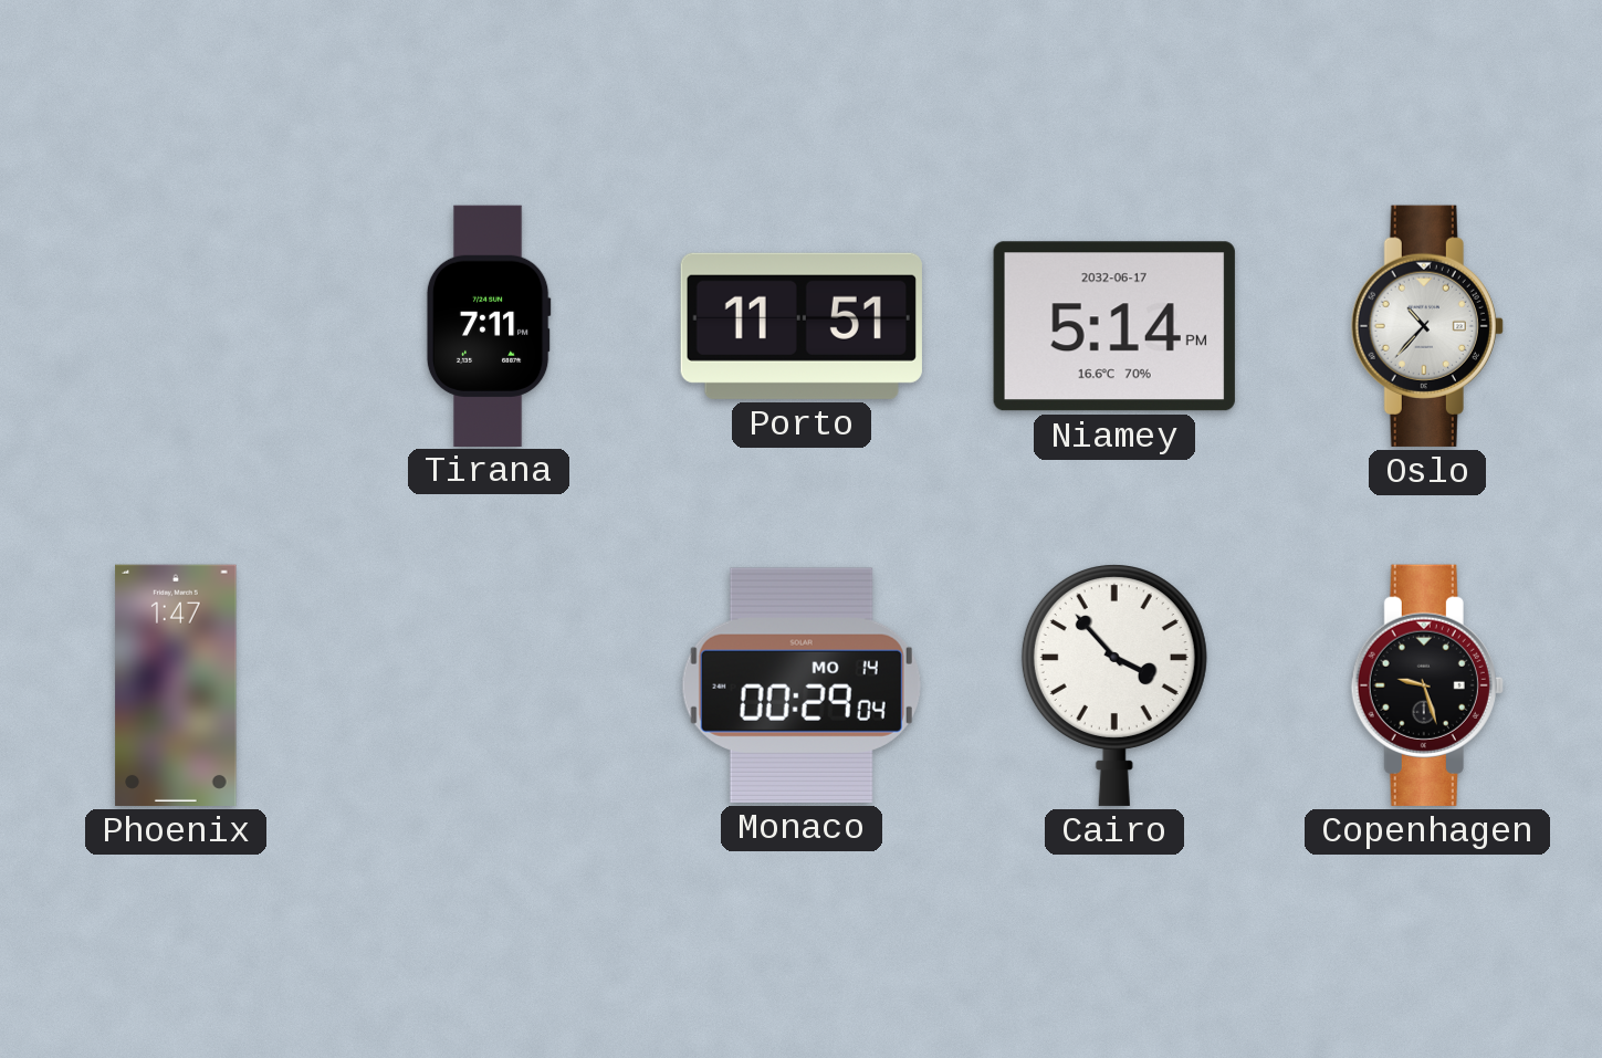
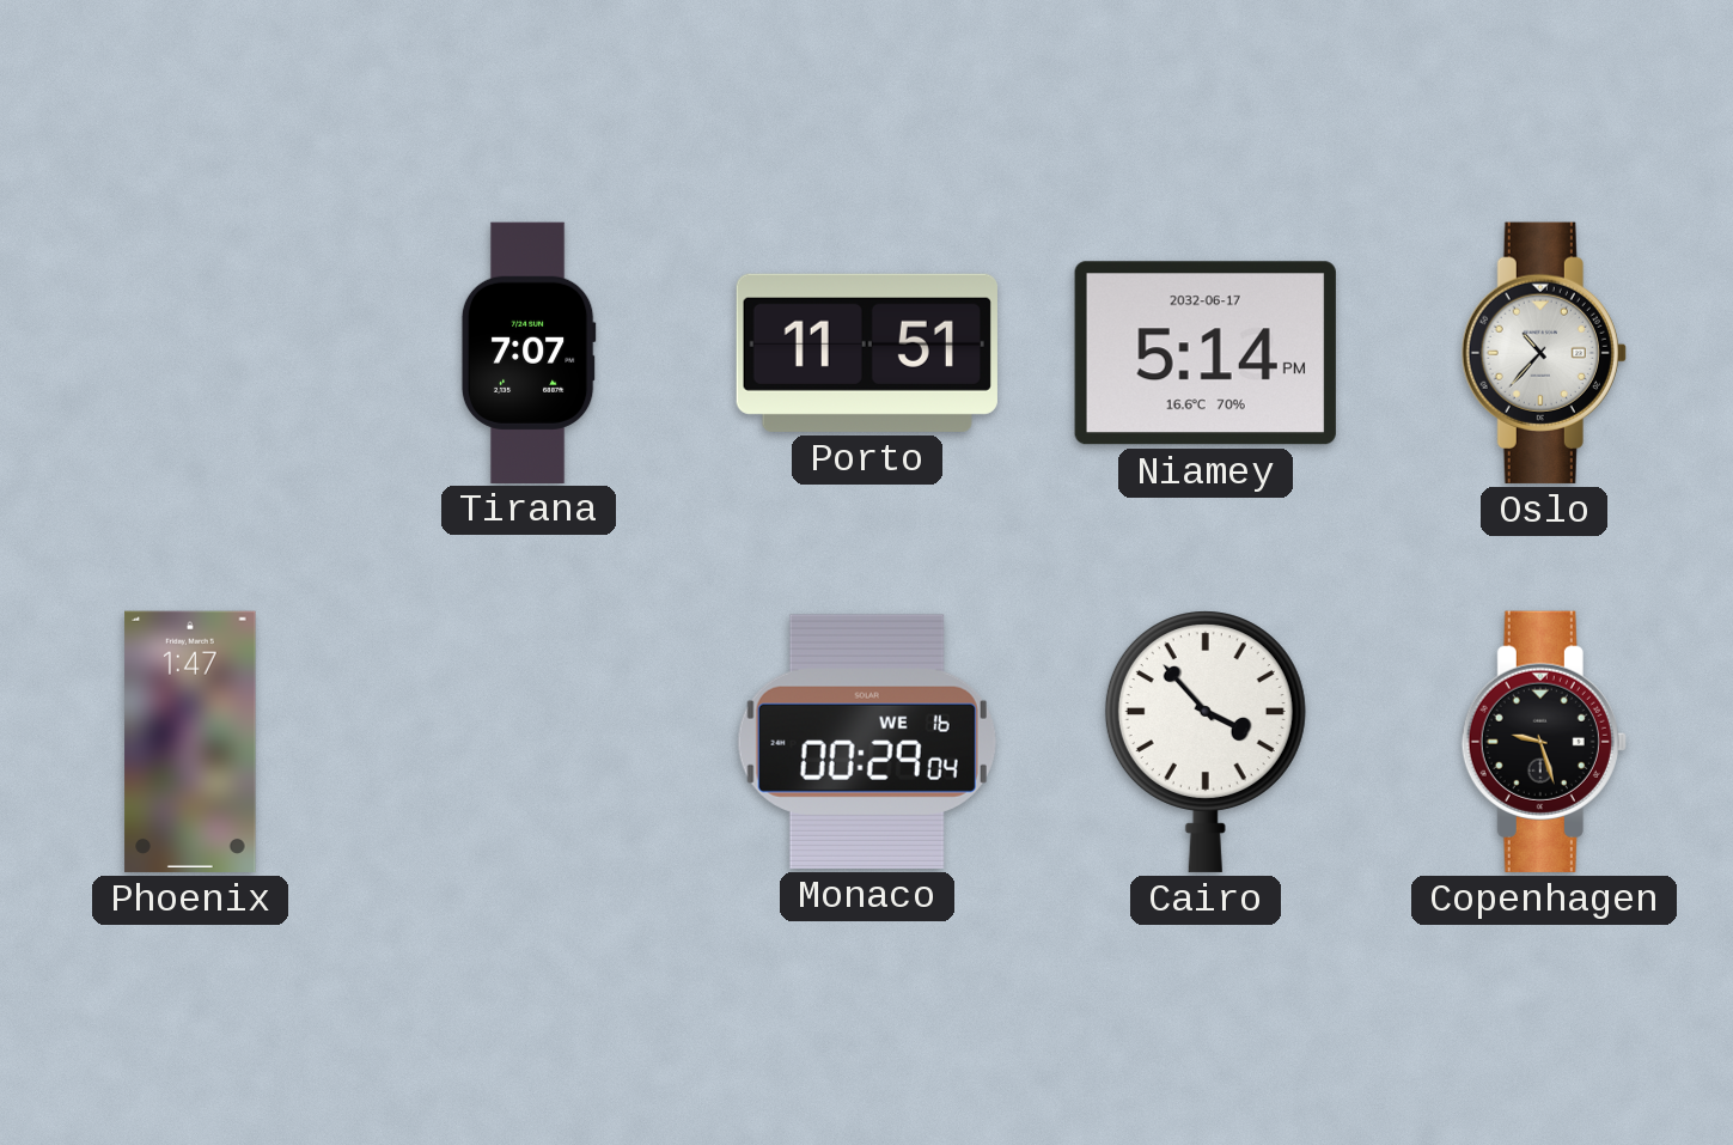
Tirana: 7:11 -> 7:07
Monaco date: MO 14 -> WE 16
